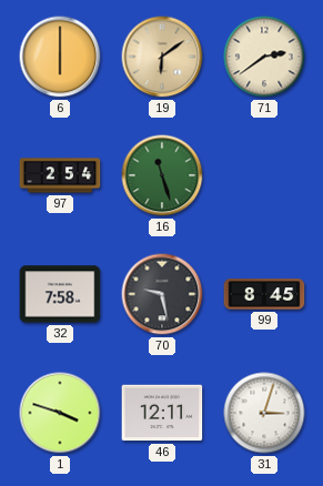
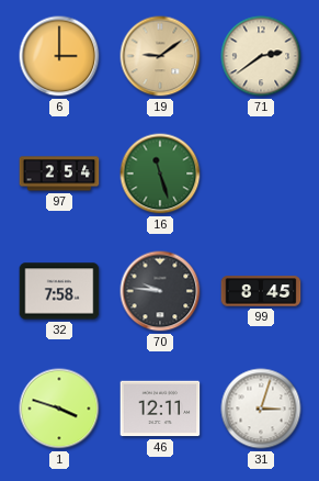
6: 6:00 -> 3:00
19: 6:09 -> 9:09
70: 9:28 -> 9:46
